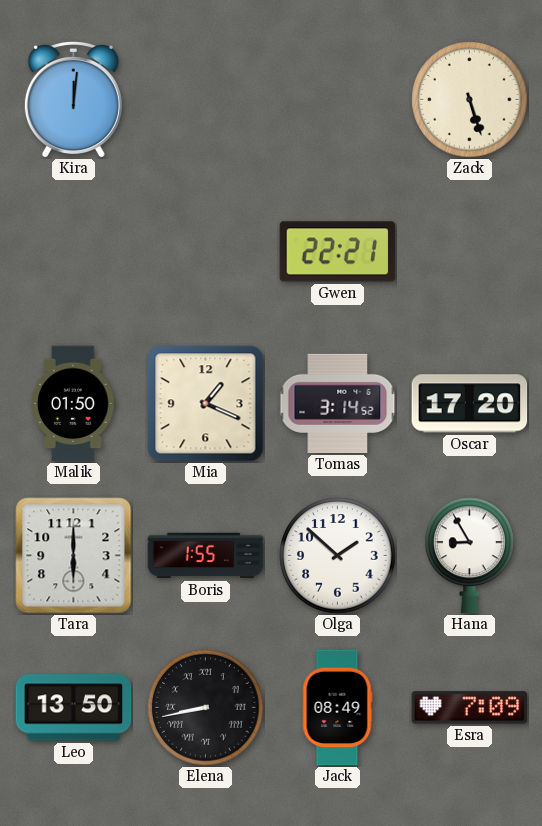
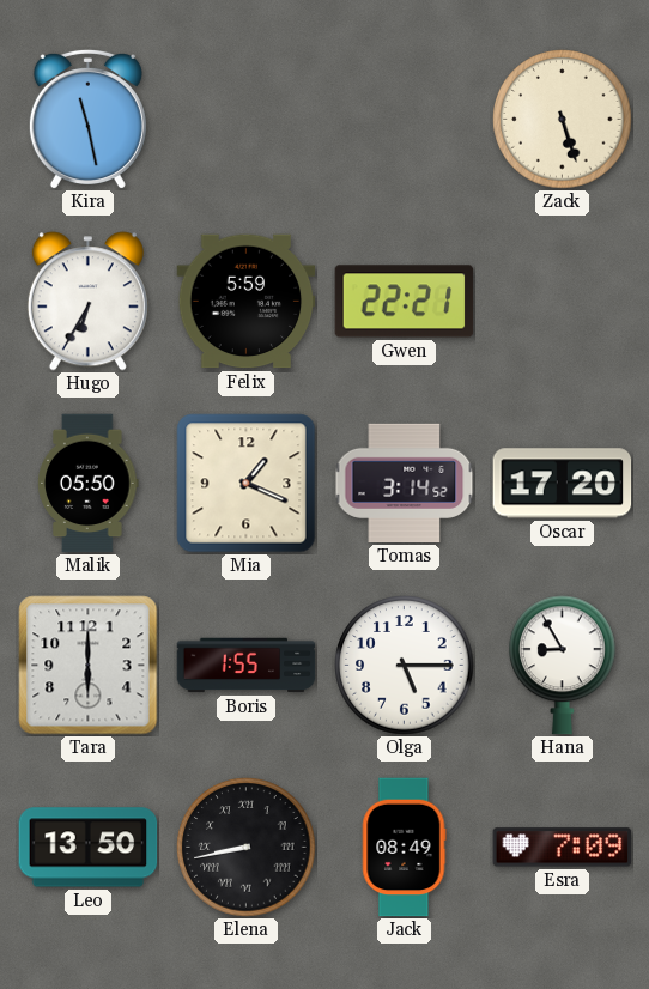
Kira: 12:01 -> 11:28
Hugo: none -> 6:35
Felix: none -> 5:59
Malik: 01:50 -> 05:50
Olga: 1:52 -> 5:15
